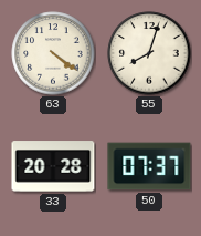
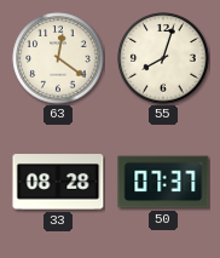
63: 4:21 -> 12:21
33: 20:28 -> 08:28
